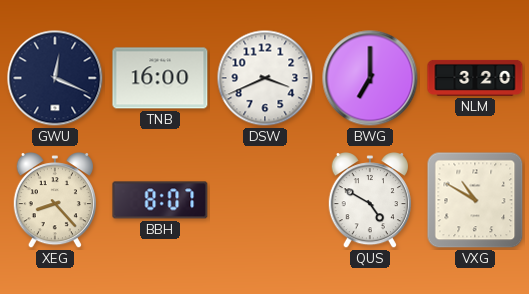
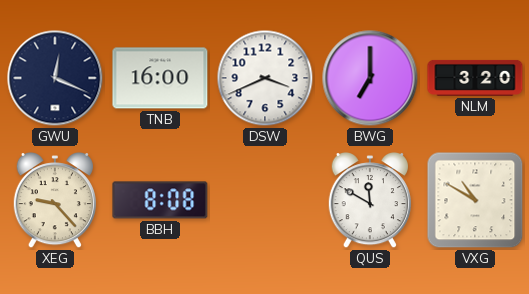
XEG: 8:23 -> 9:23
BBH: 8:07 -> 8:08
QUS: 4:50 -> 11:50
